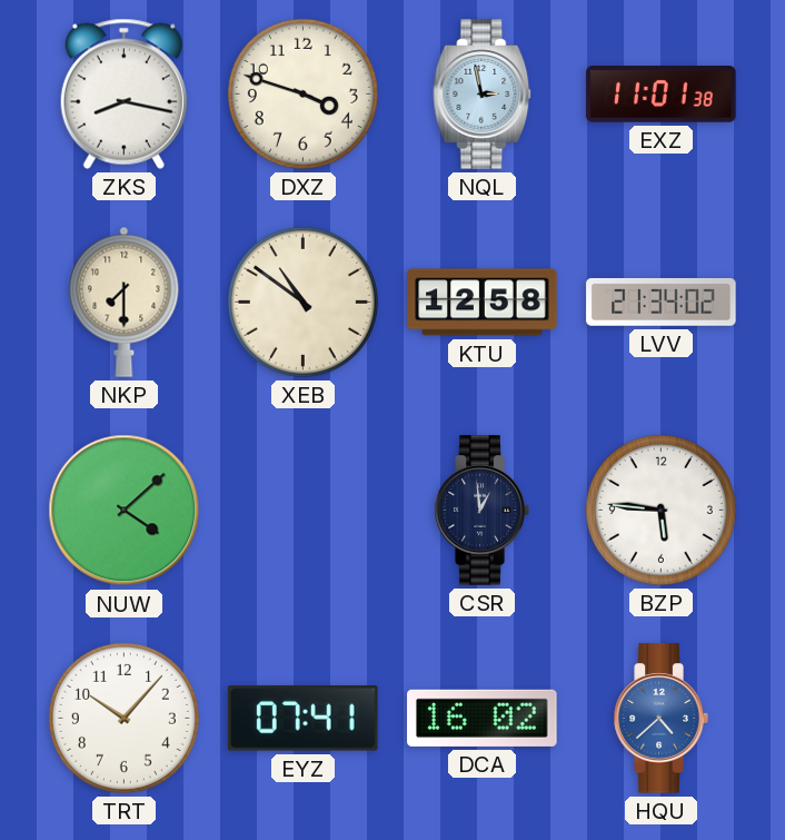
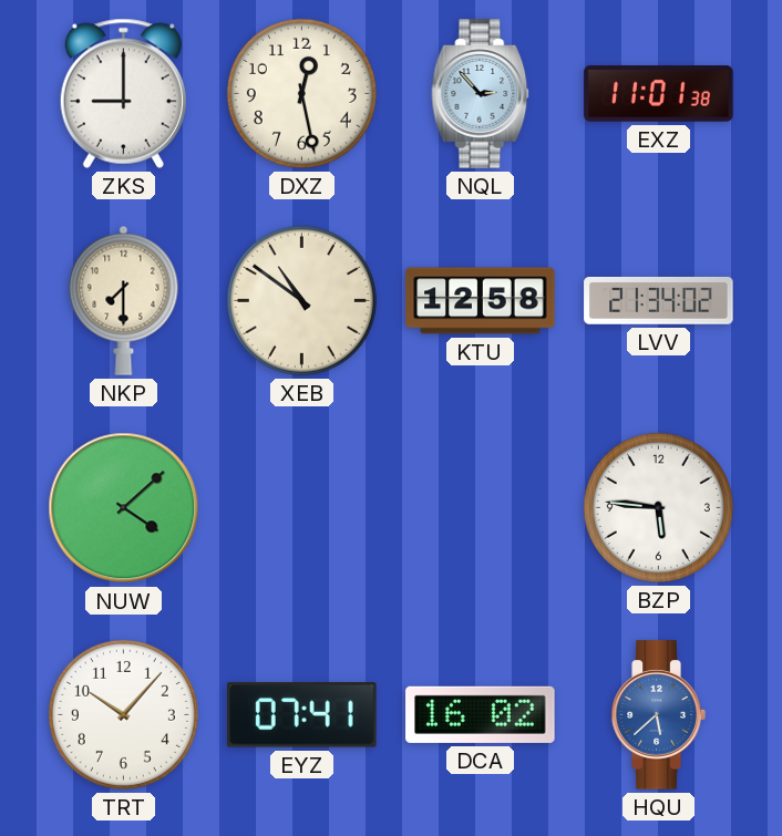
ZKS: 8:17 -> 9:00
DXZ: 3:48 -> 12:28
NQL: 2:58 -> 2:53
CSR: 12:59 -> none
HQU: 4:38 -> 5:38
